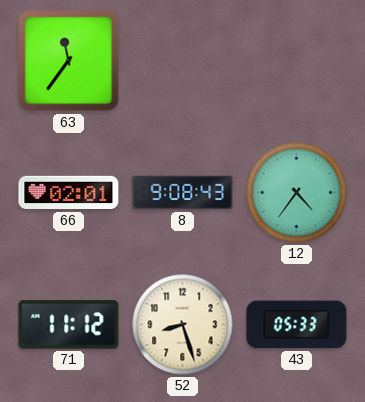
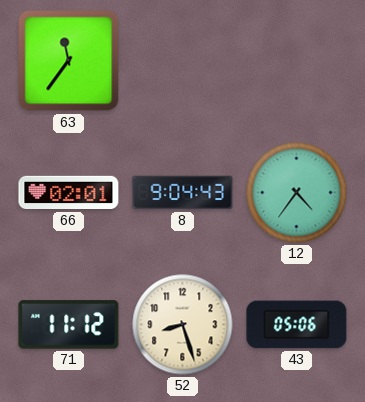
8: 9:08 -> 9:04
43: 05:33 -> 05:06
